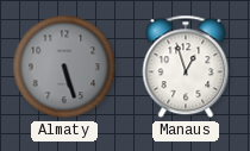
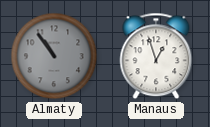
Almaty: 5:27 -> 10:54
